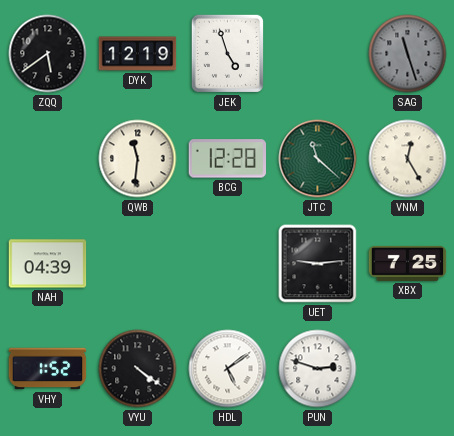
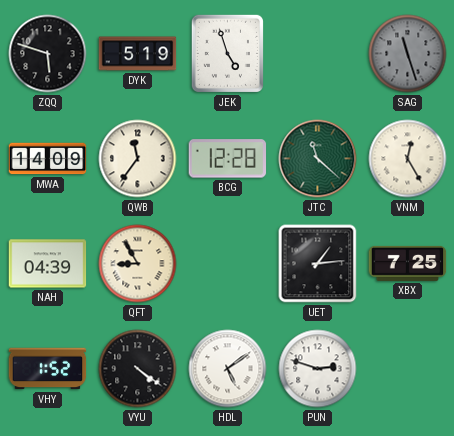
ZQQ: 5:39 -> 5:48
DYK: 12:19 -> 5:19
MWA: none -> 14:09
QWB: 11:31 -> 11:36
QFT: none -> 8:55
UET: 9:14 -> 1:14
